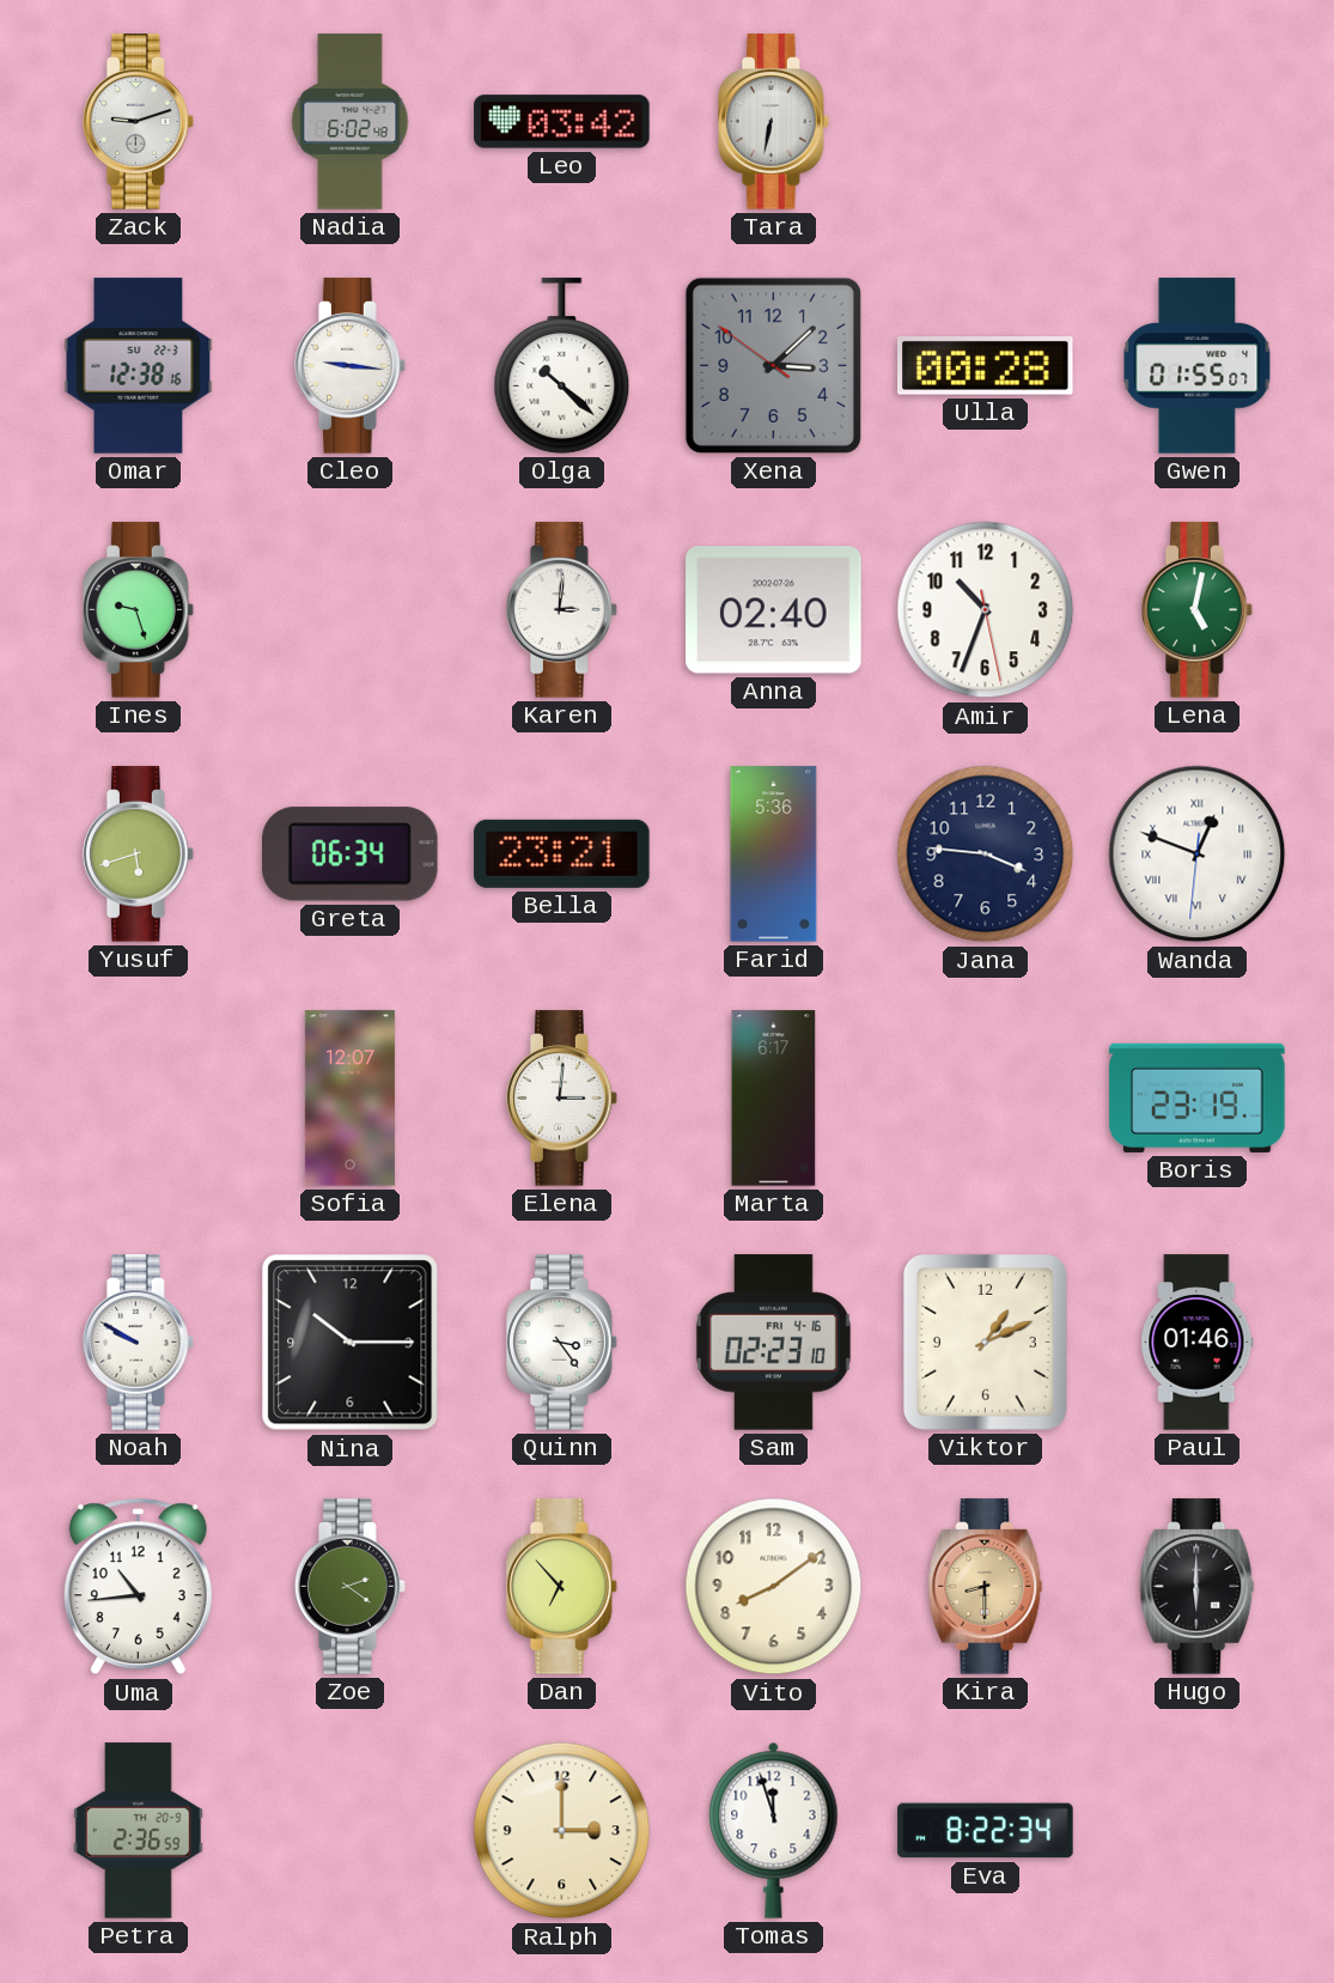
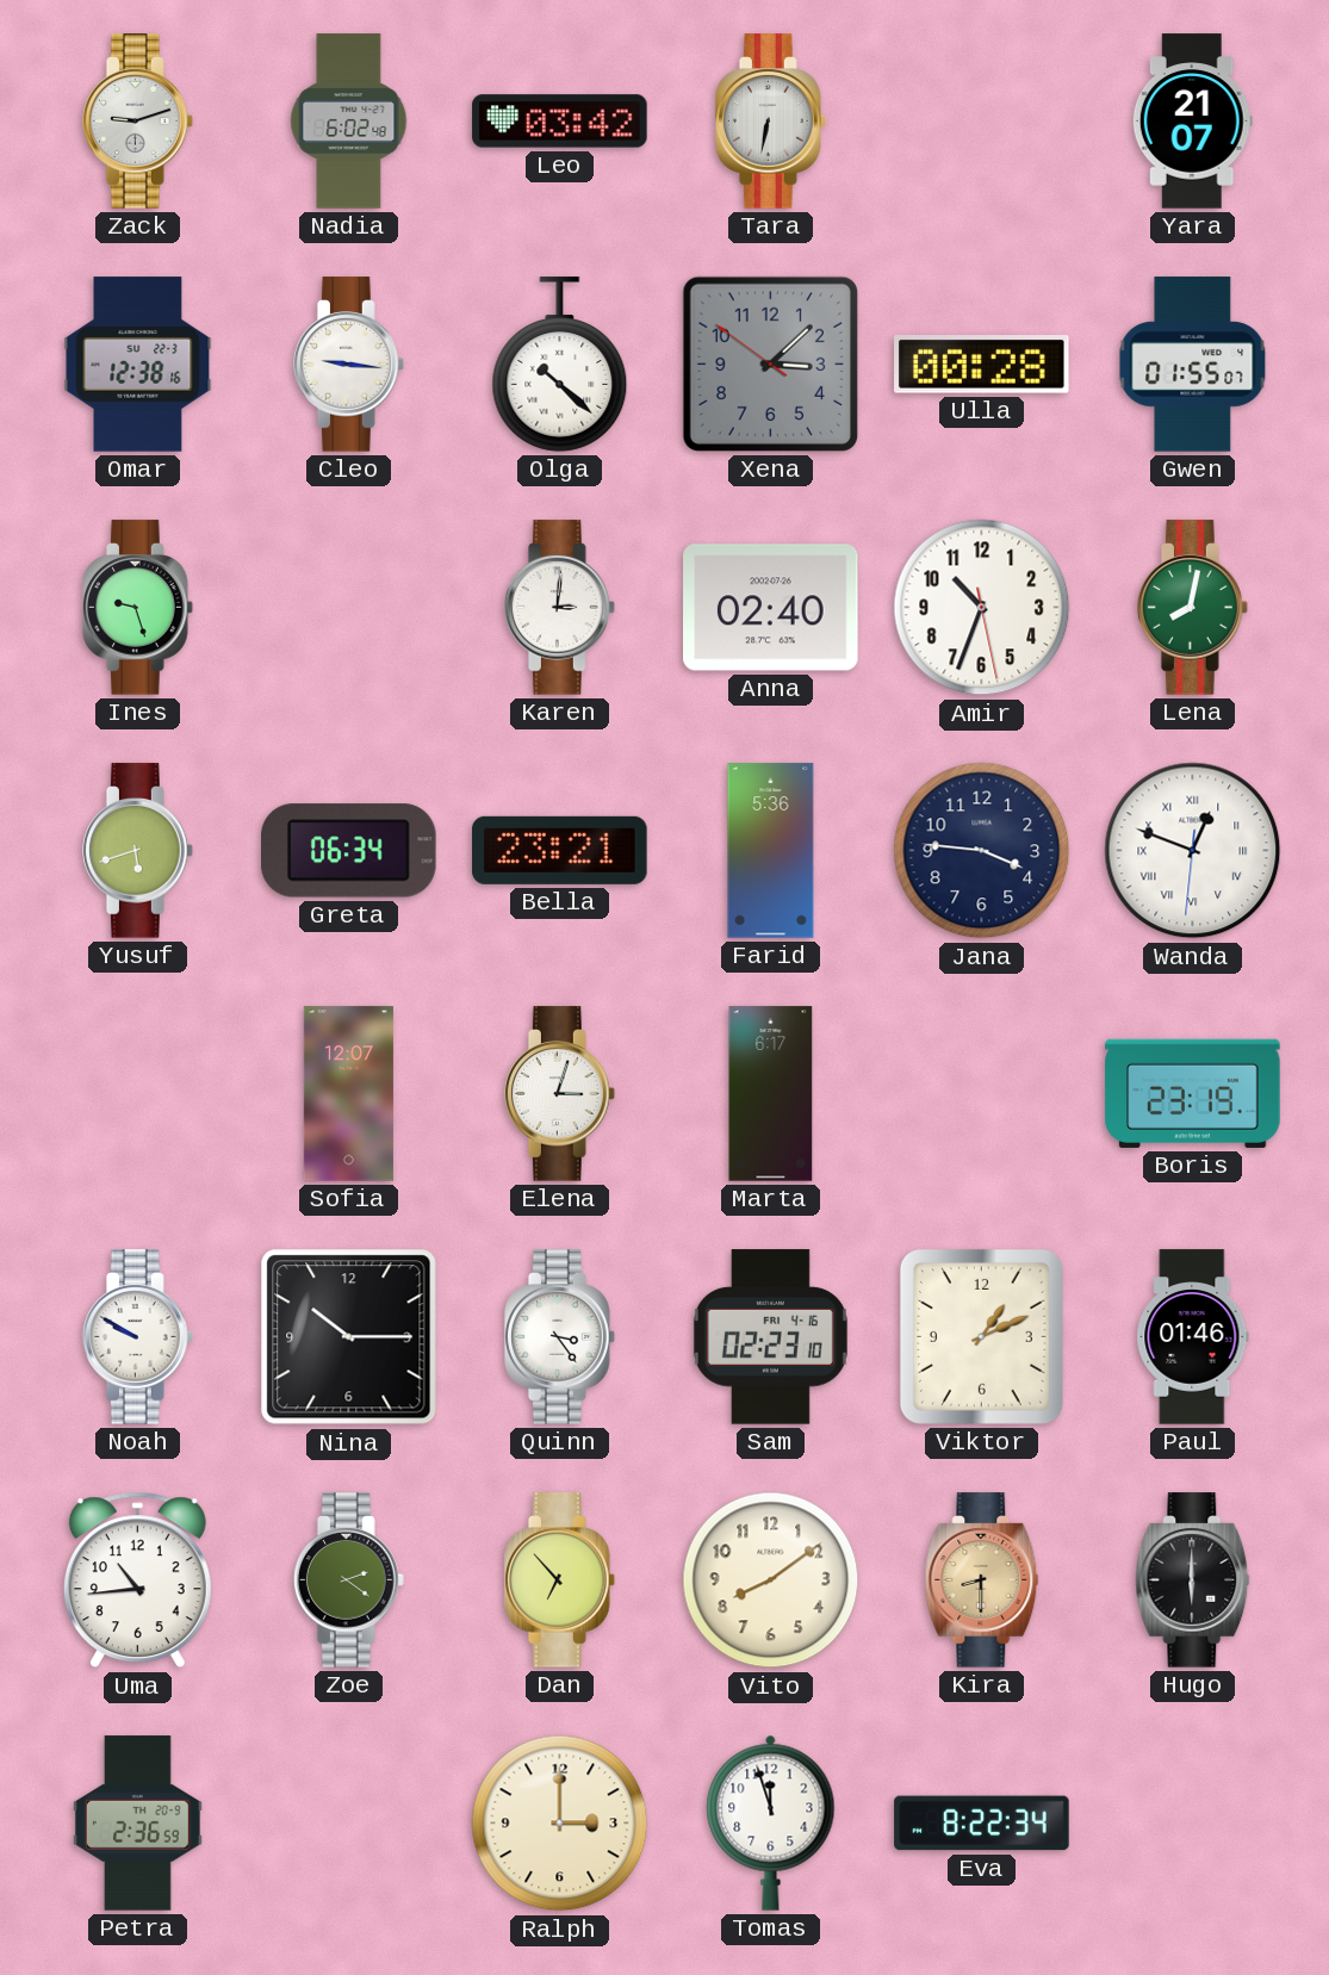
Yara: none -> 21:07
Lena: 5:02 -> 8:02
Elena: 3:01 -> 3:03
